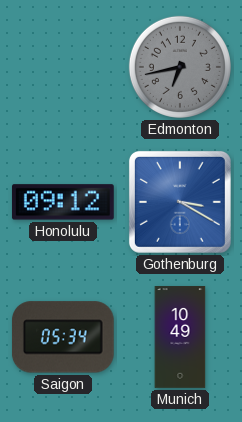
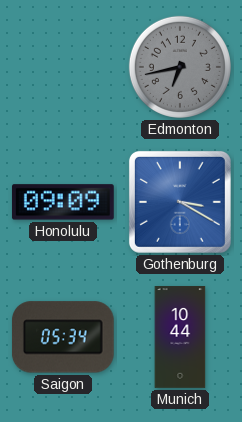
Honolulu: 09:12 -> 09:09
Munich: 10:49 -> 10:44
